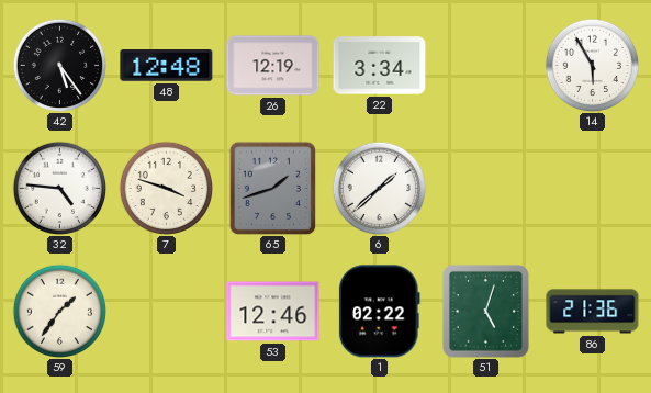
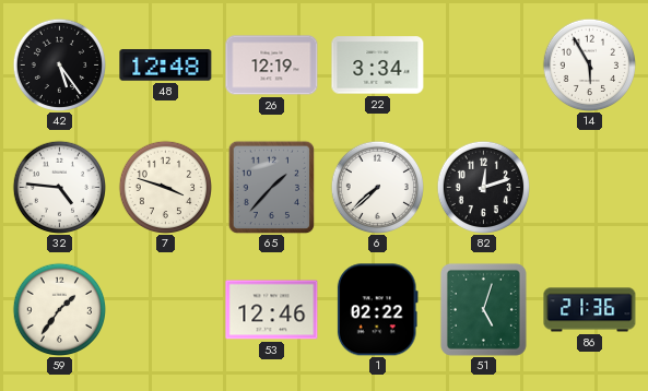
65: 1:42 -> 1:37
6: 1:38 -> 7:38
82: none -> 12:12
